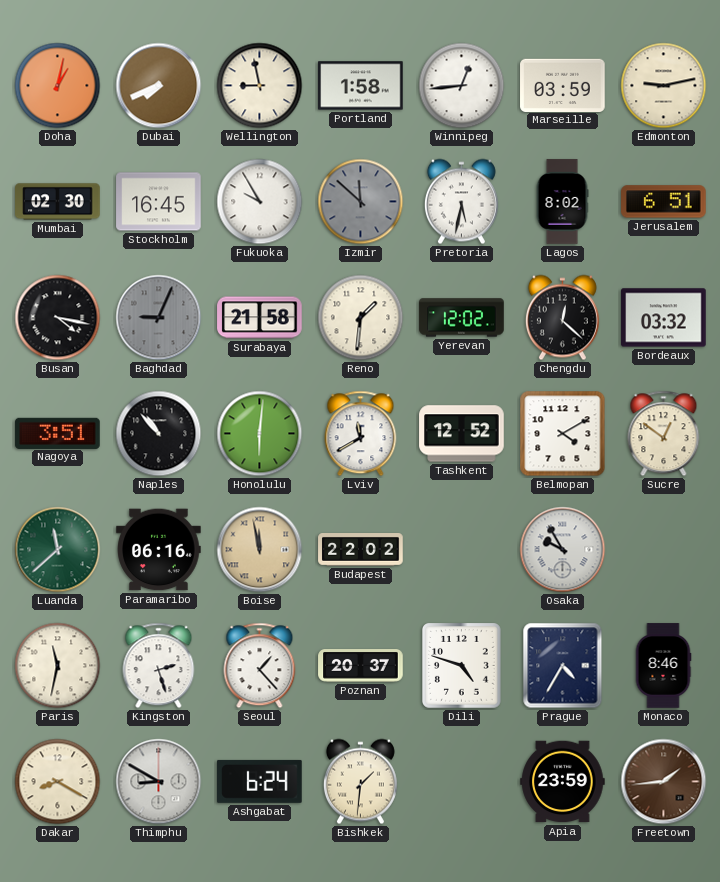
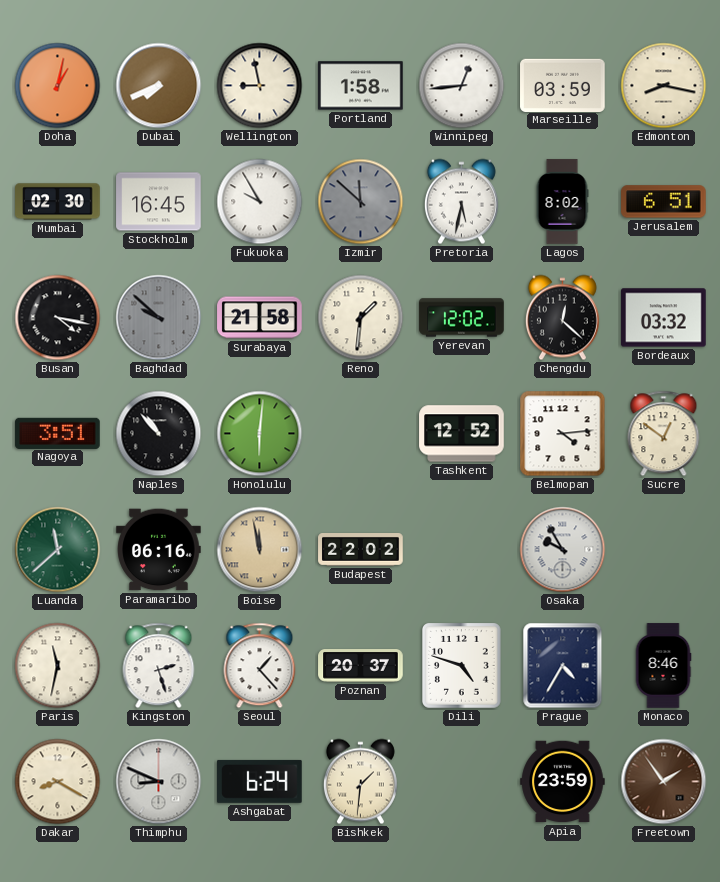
Edmonton: 9:13 -> 8:17
Baghdad: 9:04 -> 9:52
Lviv: 11:40 -> none
Belmopan: 4:10 -> 4:14
Thimphu: 8:50 -> 8:49
Freetown: 1:44 -> 1:54
